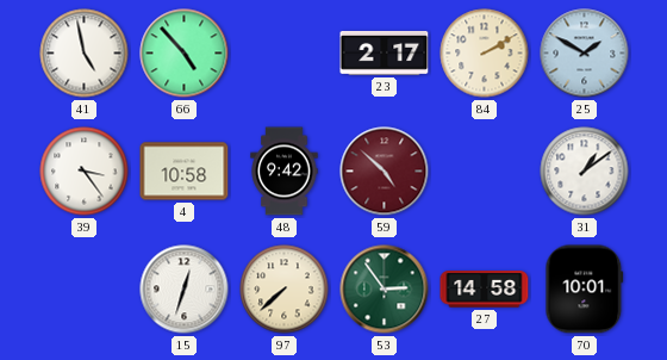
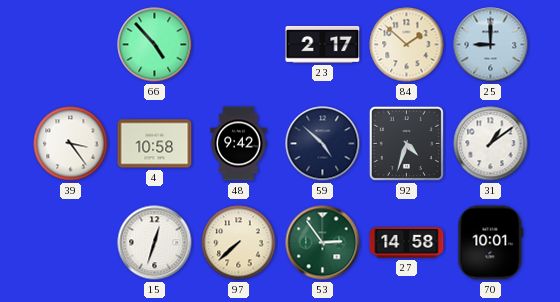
41: 4:58 -> none
84: 2:10 -> 1:52
25: 1:50 -> 9:00
59 dial: burgundy -> navy
92: none -> 4:33
